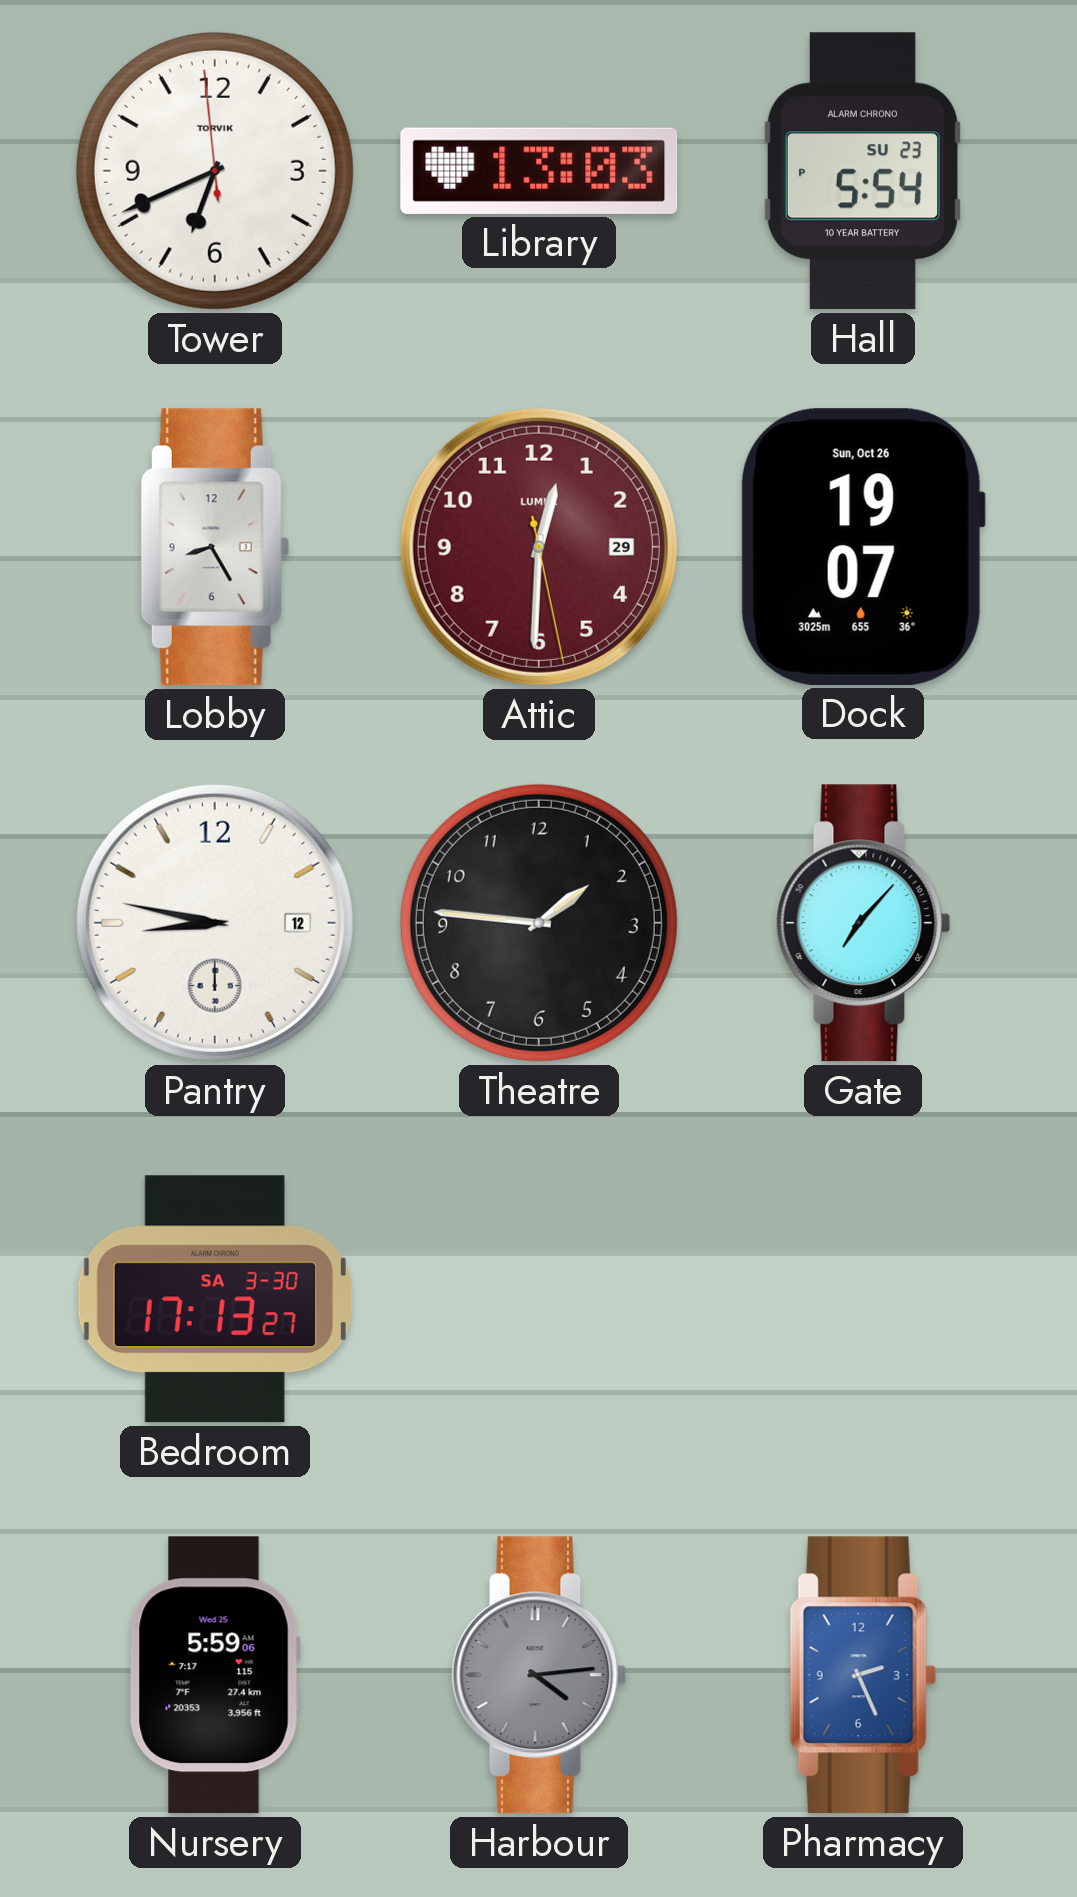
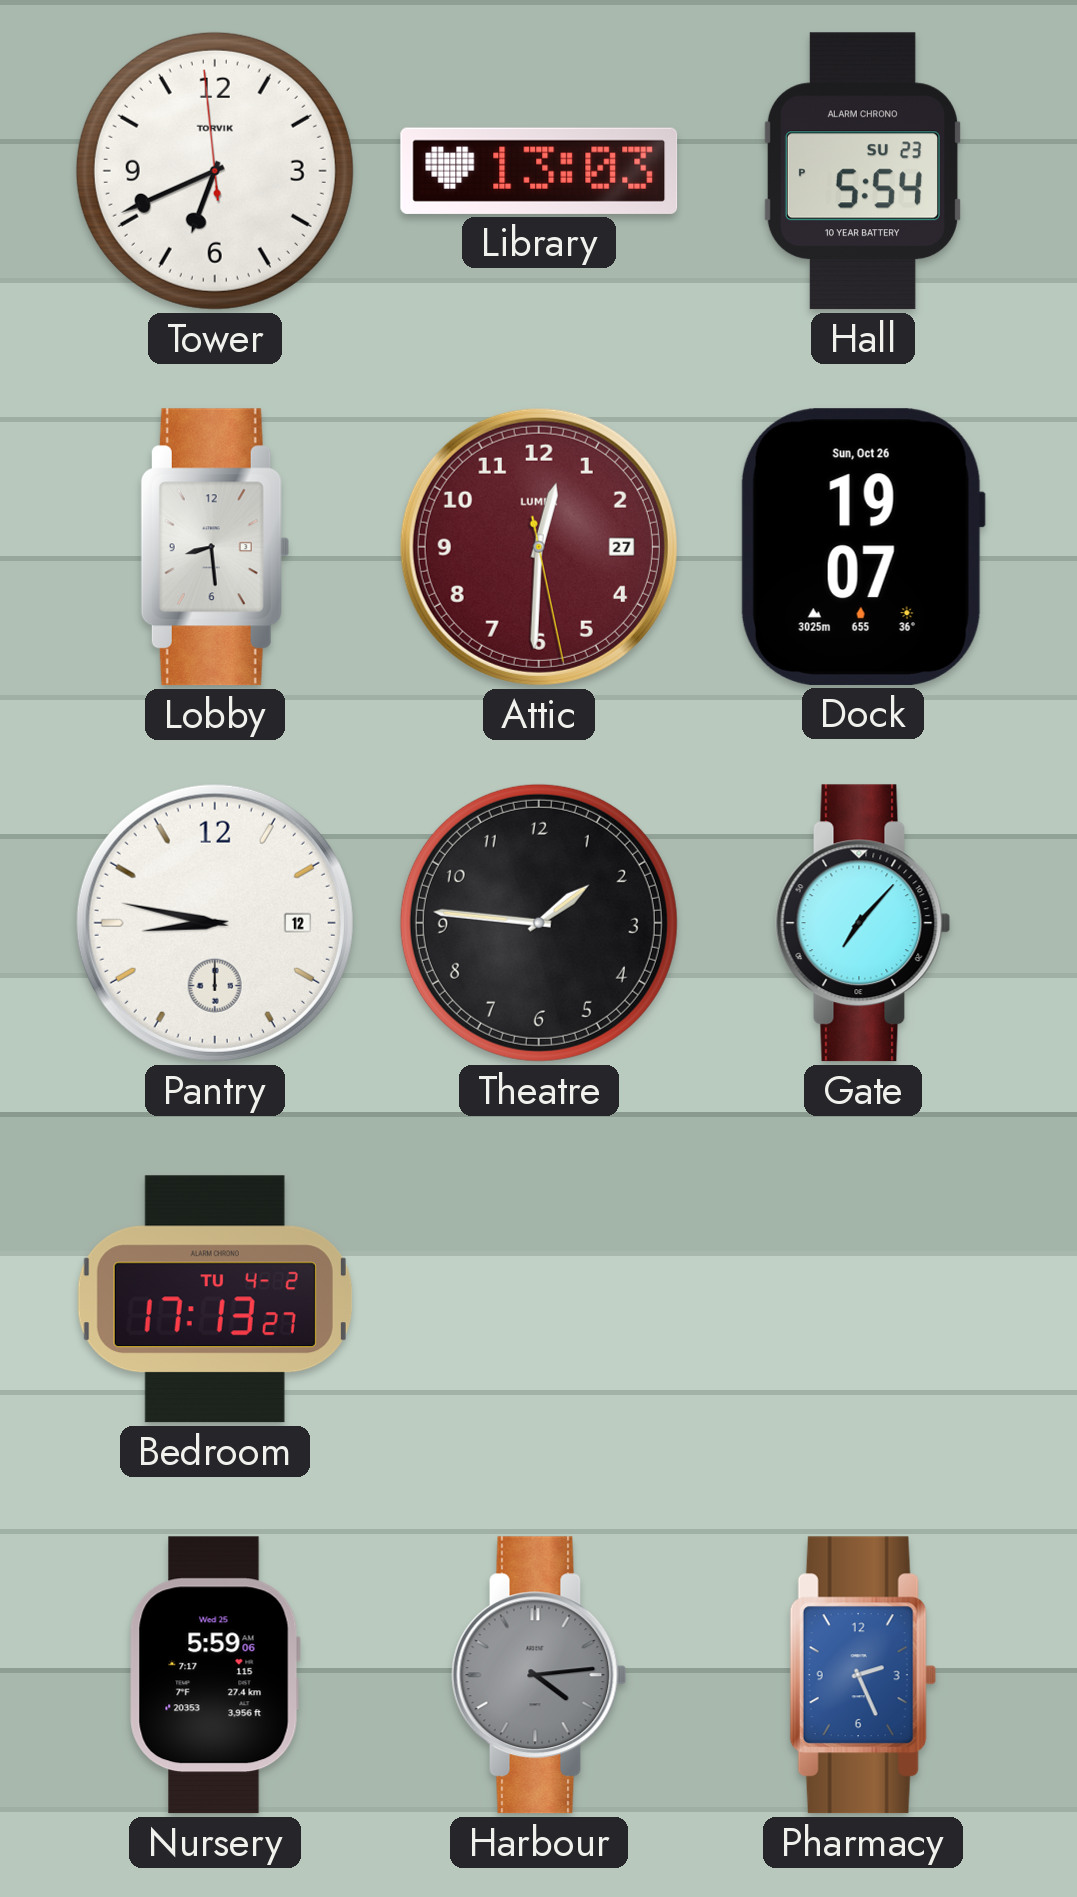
Lobby: 8:25 -> 8:29
Attic date: 29 -> 27
Bedroom date: SA 3-30 -> TU 4-2
